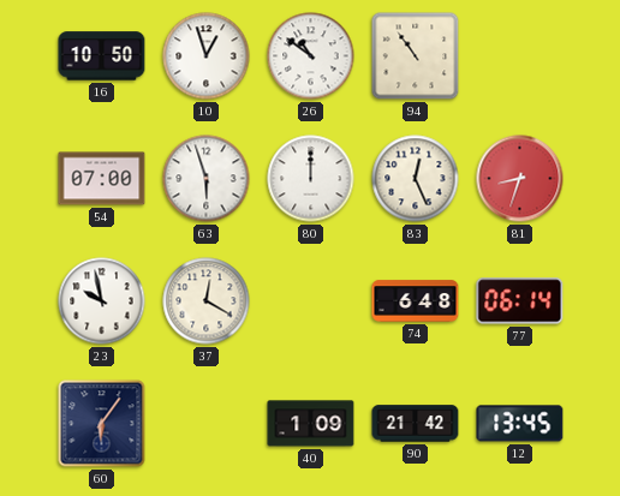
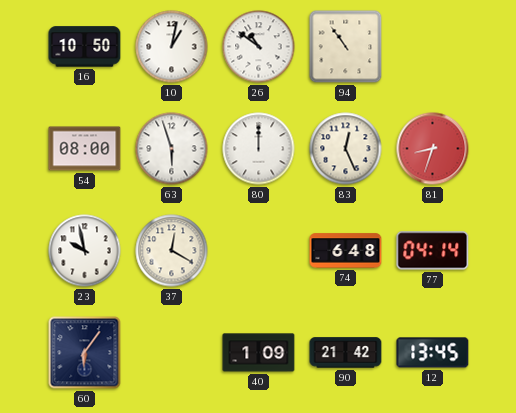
10: 12:57 -> 1:02
54: 07:00 -> 08:00
77: 06:14 -> 04:14
